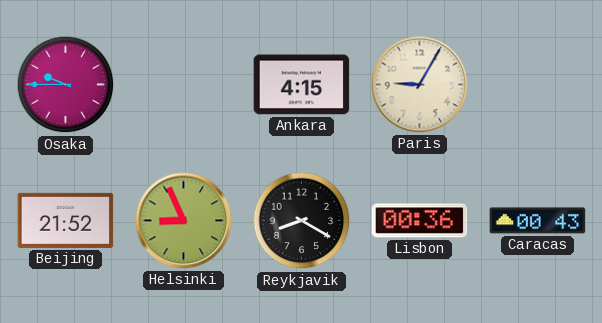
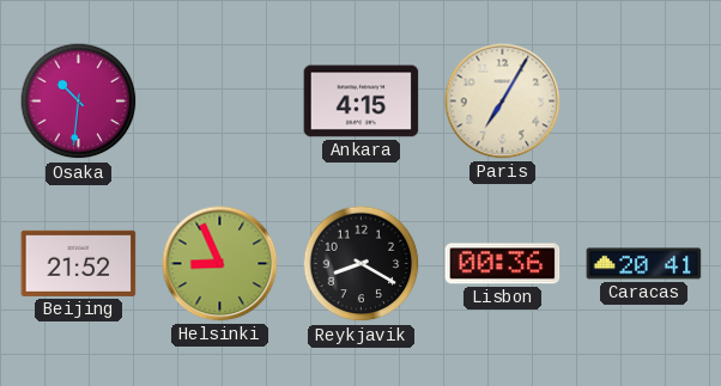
Osaka: 9:45 -> 10:31
Paris: 9:05 -> 7:05
Caracas: 00:43 -> 20:41
